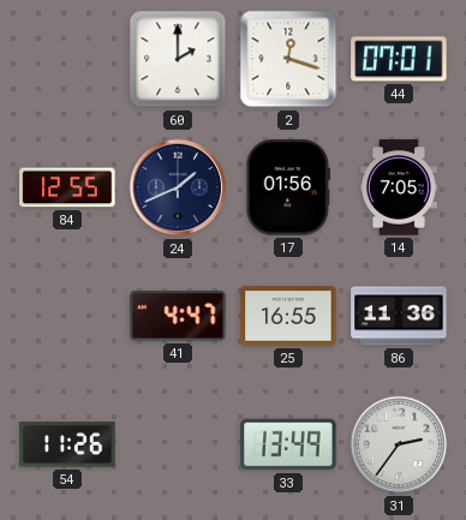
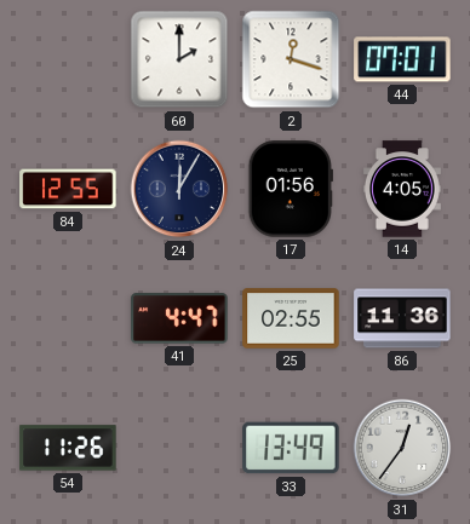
24: 1:41 -> 12:05
14: 7:05 -> 4:05
25: 16:55 -> 02:55
31: 2:36 -> 12:36
